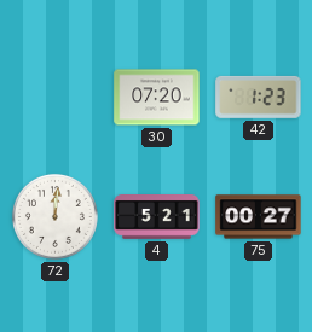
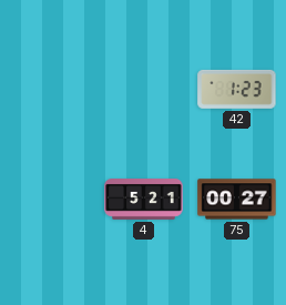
30: 07:20 -> none
72: 12:01 -> none
